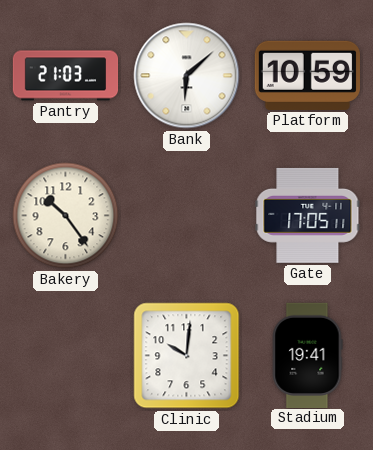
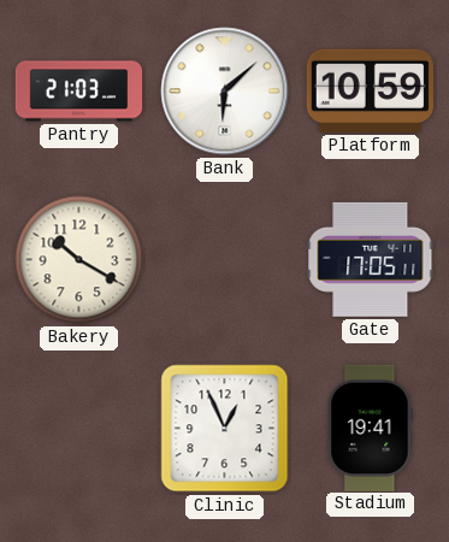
Bakery: 10:24 -> 10:20
Clinic: 10:01 -> 12:56
